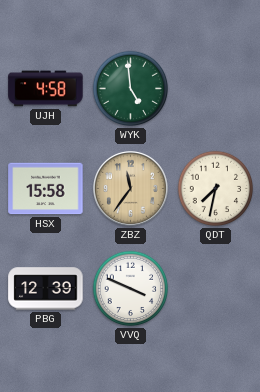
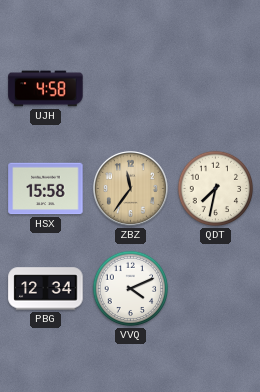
WYK: 4:59 -> none
PBG: 12:39 -> 12:34
VVQ: 3:49 -> 4:11
